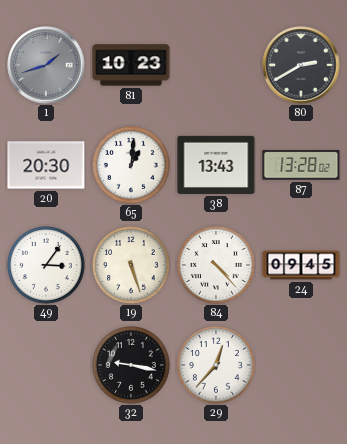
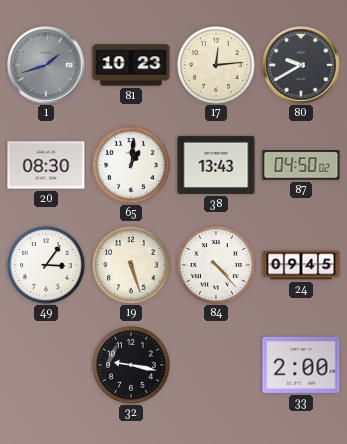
17: none -> 12:14
80: 2:40 -> 9:40
20: 20:30 -> 08:30
87: 13:28 -> 04:50
29: 12:37 -> none
33: none -> 2:00
